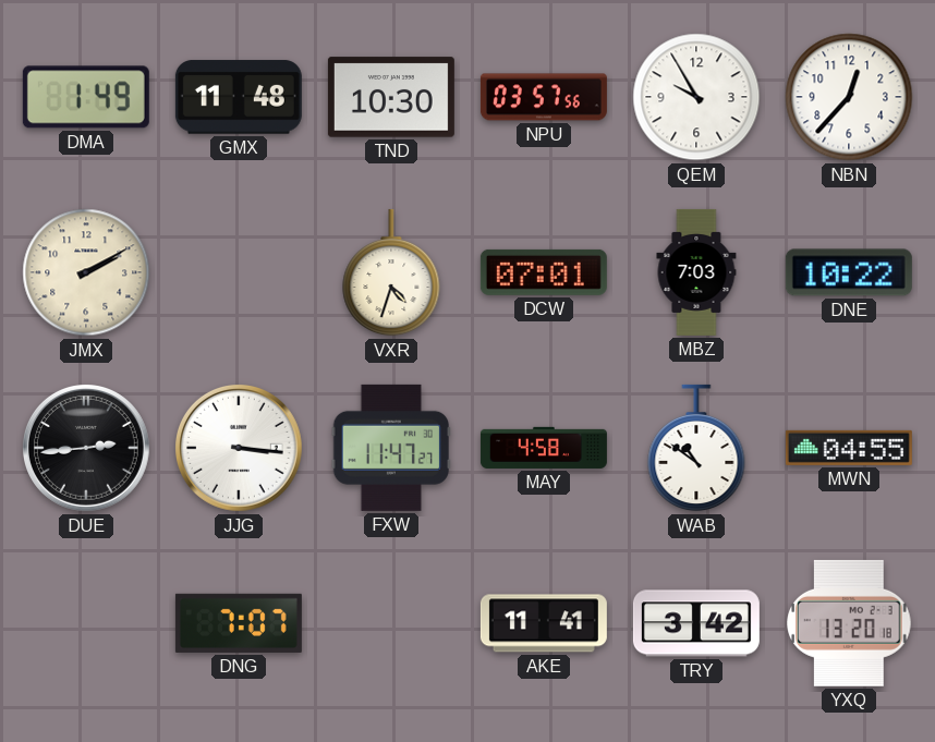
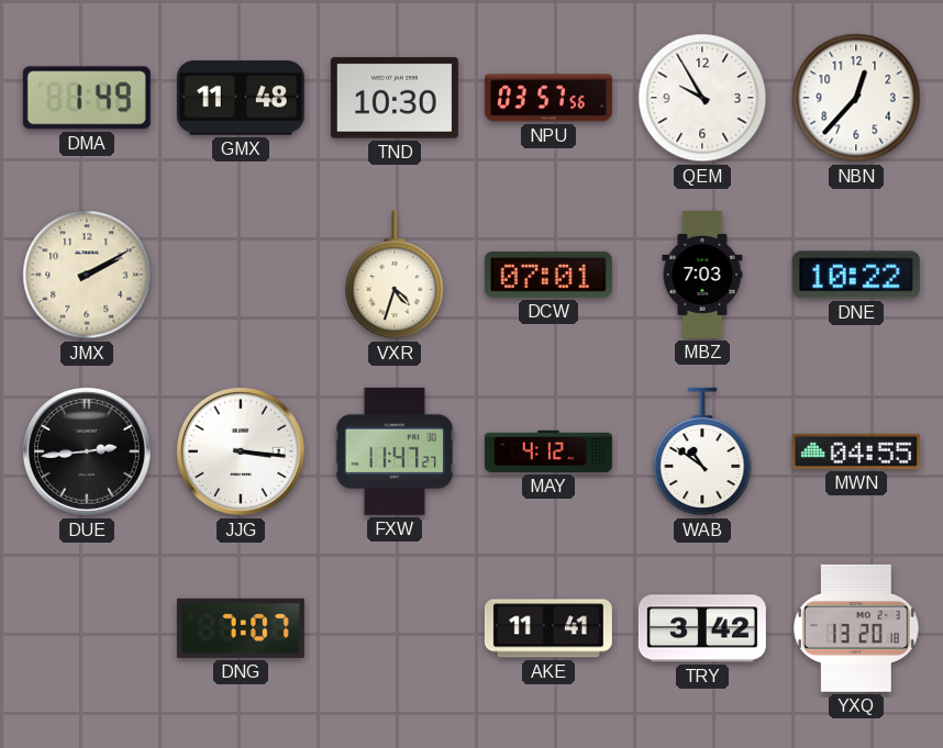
MAY: 4:58 -> 4:12
